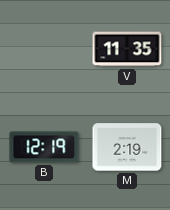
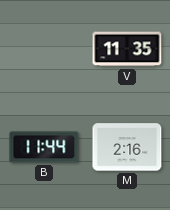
B: 12:19 -> 11:44
M: 2:19 -> 2:16
